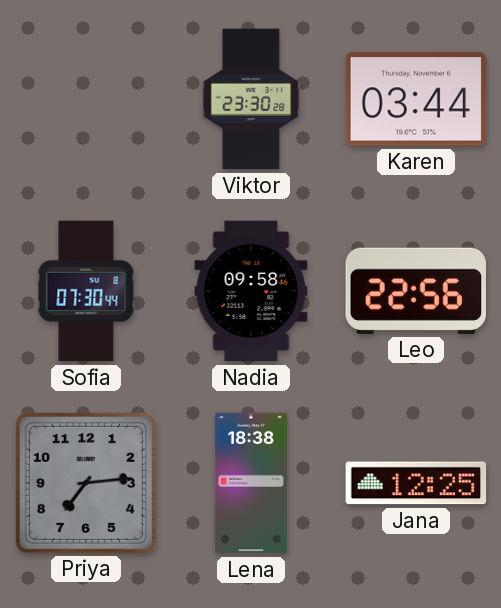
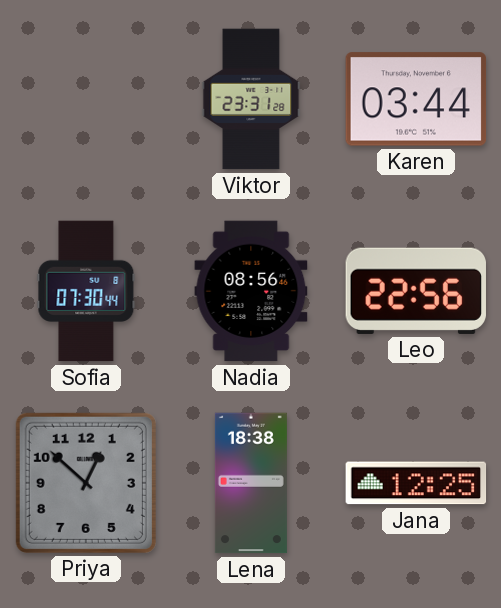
Viktor: 23:30 -> 23:31
Nadia: 09:58 -> 08:56
Priya: 7:14 -> 12:52
